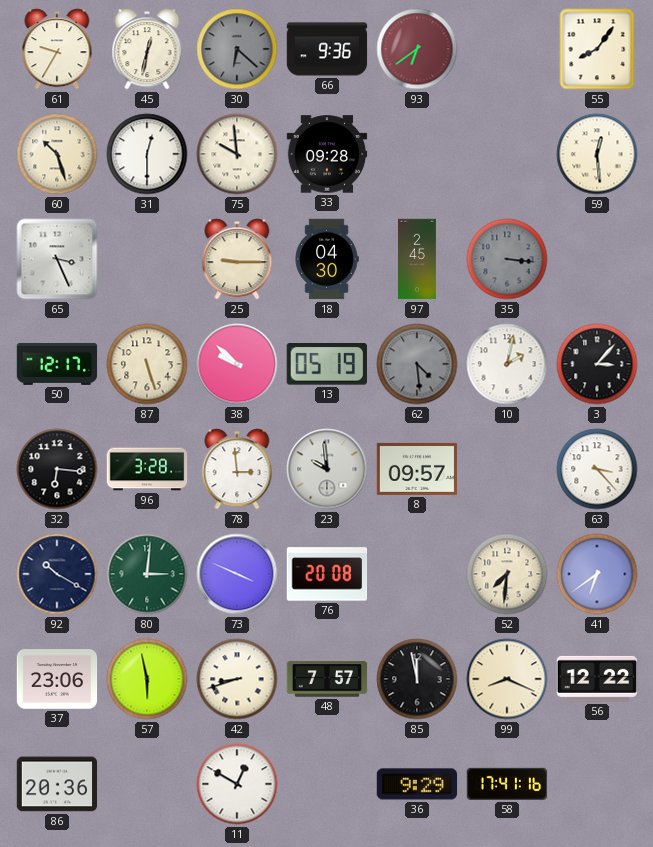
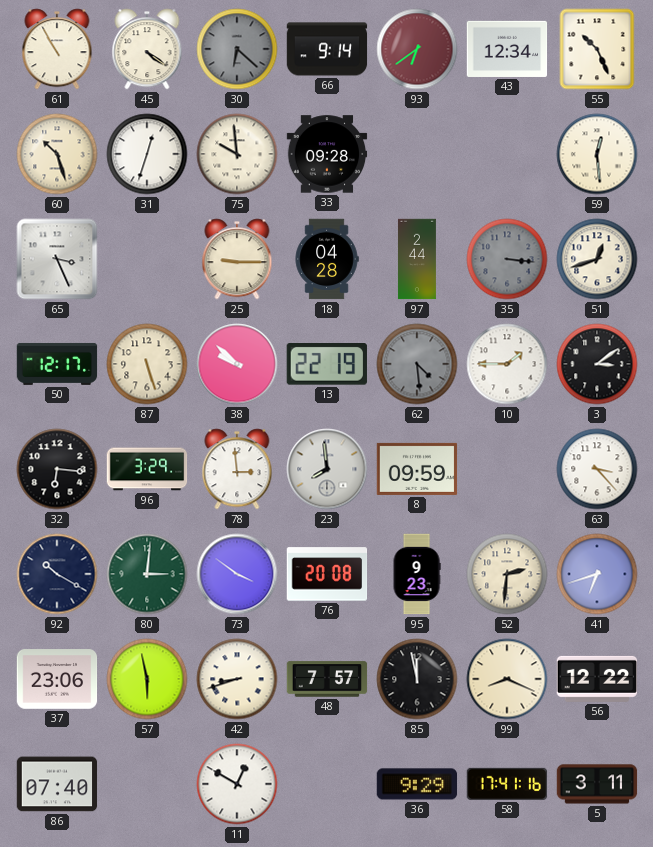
61: 9:35 -> 10:55
45: 12:32 -> 4:21
66: 9:36 -> 9:14
43: none -> 12:34
55: 8:06 -> 10:26
31: 12:30 -> 12:33
18: 04:30 -> 04:28
97: 2:45 -> 2:44
51: none -> 12:42
13: 05:19 -> 22:19
10: 2:02 -> 1:45
3: 3:07 -> 3:09
96: 3:28 -> 3:29
23: 9:59 -> 7:59
8: 09:57 -> 09:59
73: 3:49 -> 3:51
95: none -> 9:23
52: 7:31 -> 2:31
41: 6:39 -> 6:42
86: 20:36 -> 07:40
5: none -> 3:11
